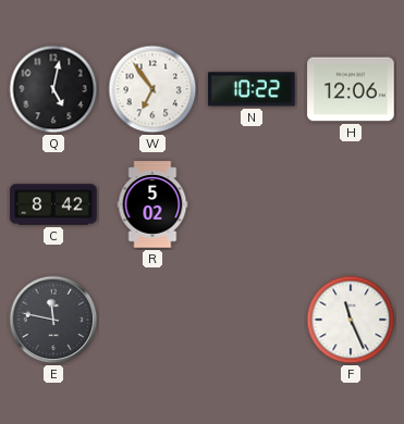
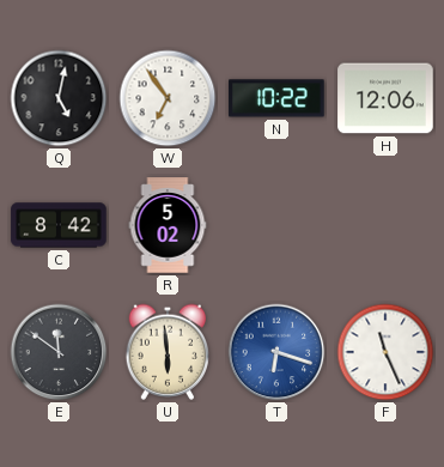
E: 11:47 -> 11:51
U: none -> 5:59
T: none -> 6:18
